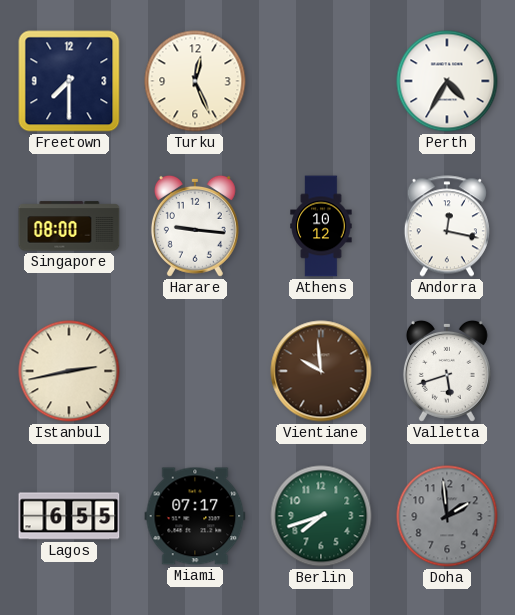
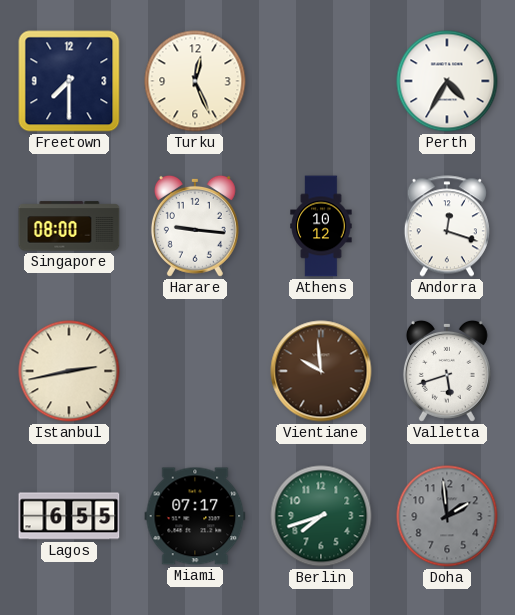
Andorra: 12:17 -> 12:18
